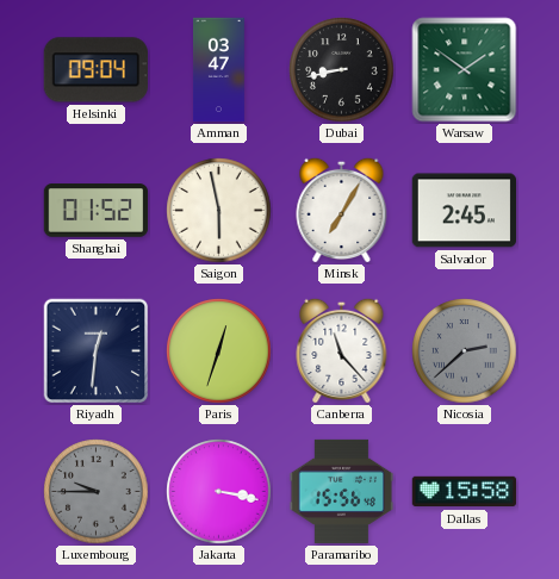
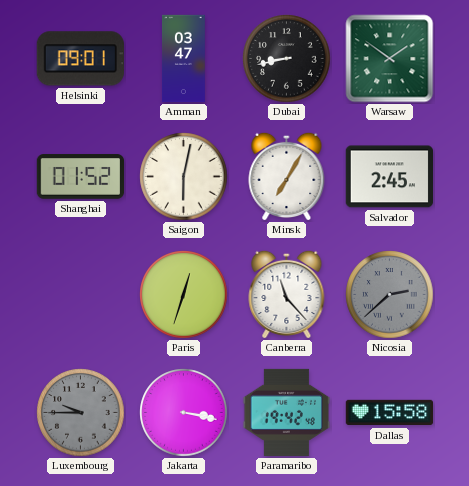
Helsinki: 09:04 -> 09:01
Saigon: 5:58 -> 6:02
Riyadh: 12:31 -> none
Paramaribo: 15:56 -> 19:42
